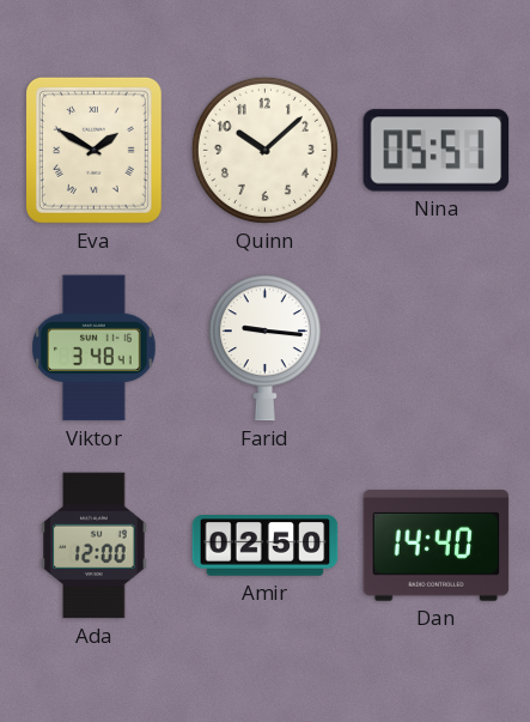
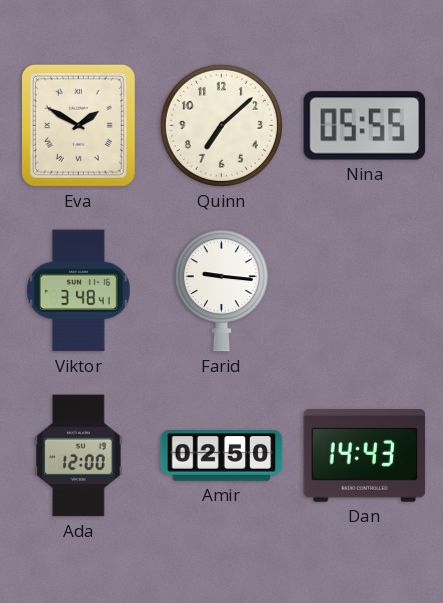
Quinn: 10:08 -> 7:08
Nina: 05:51 -> 05:55
Dan: 14:40 -> 14:43
